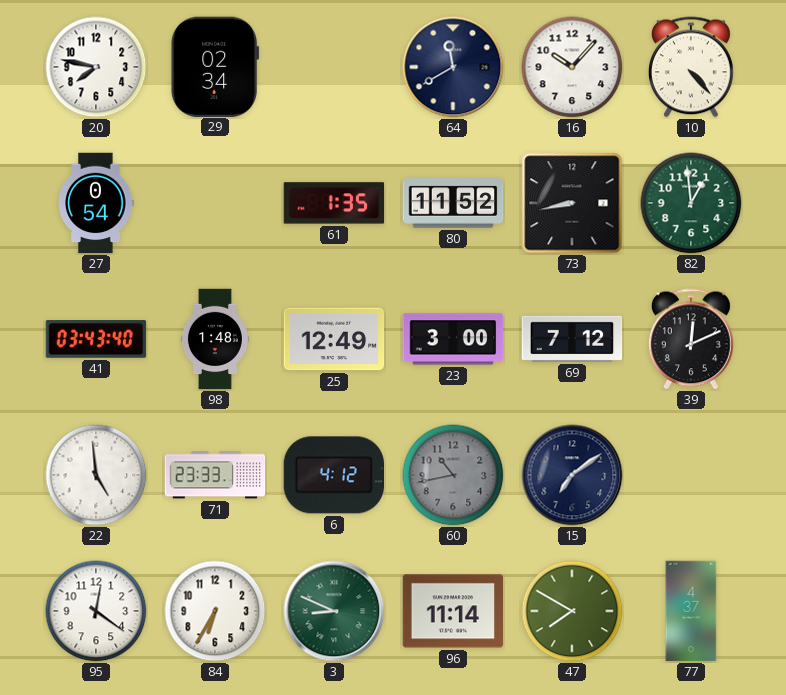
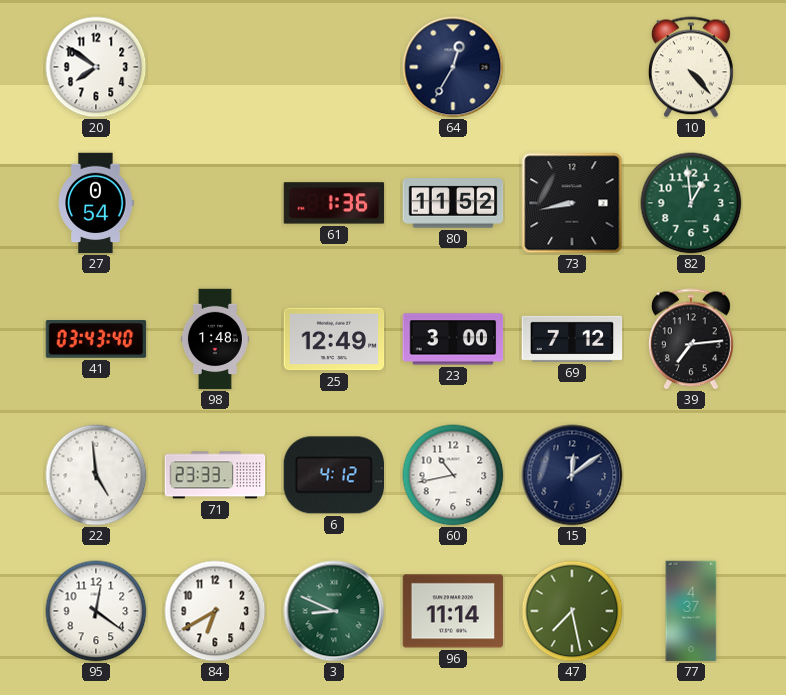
20: 7:47 -> 7:51
29: 02:34 -> none
64: 11:40 -> 12:35
16: 10:07 -> none
61: 1:35 -> 1:36
39: 12:11 -> 7:14
60 dial: grey -> white
15: 7:09 -> 12:09
84: 6:35 -> 6:40
47: 7:50 -> 7:28
